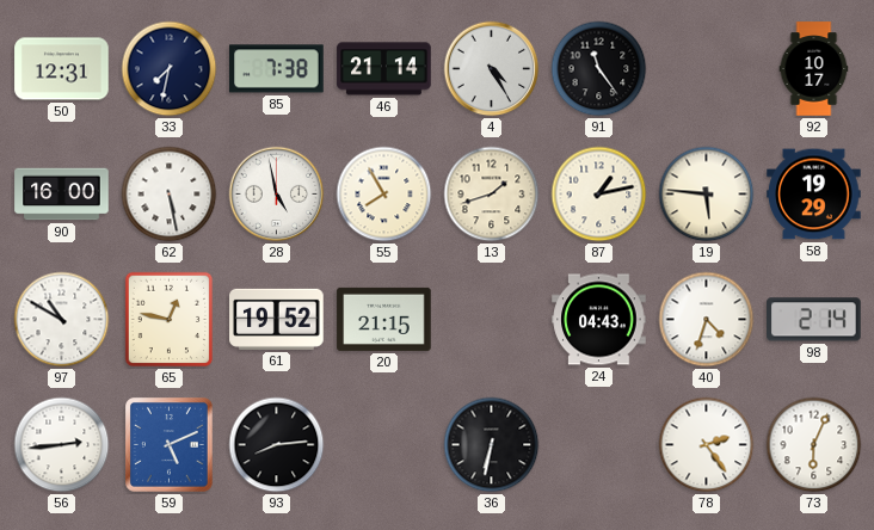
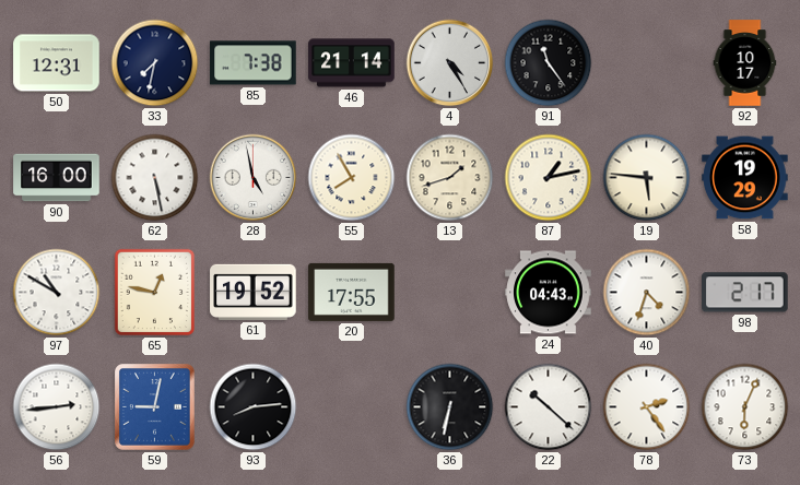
20: 21:15 -> 17:55
98: 2:14 -> 2:17
59: 5:11 -> 9:02
22: none -> 10:22
